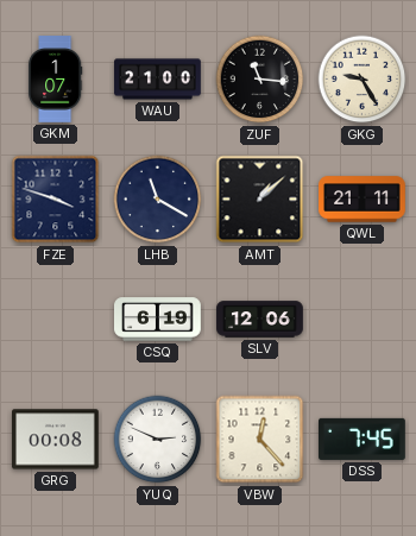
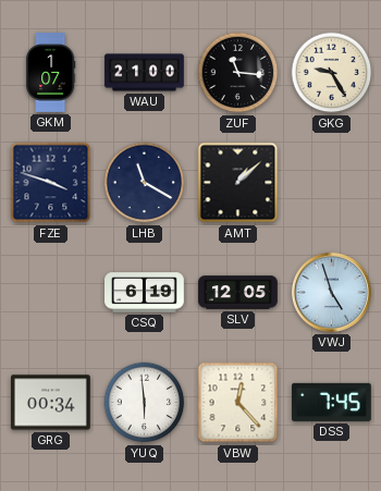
QWL: 21:11 -> none
SLV: 12:06 -> 12:05
VWJ: none -> 4:57
GRG: 00:08 -> 00:34
YUQ: 2:49 -> 5:59
